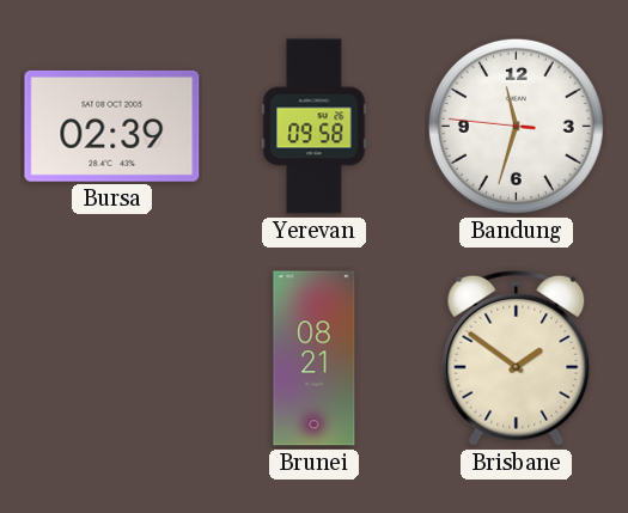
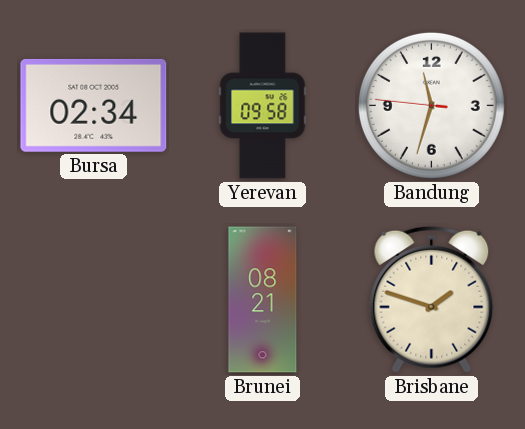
Bursa: 02:39 -> 02:34
Brisbane: 1:51 -> 1:48
